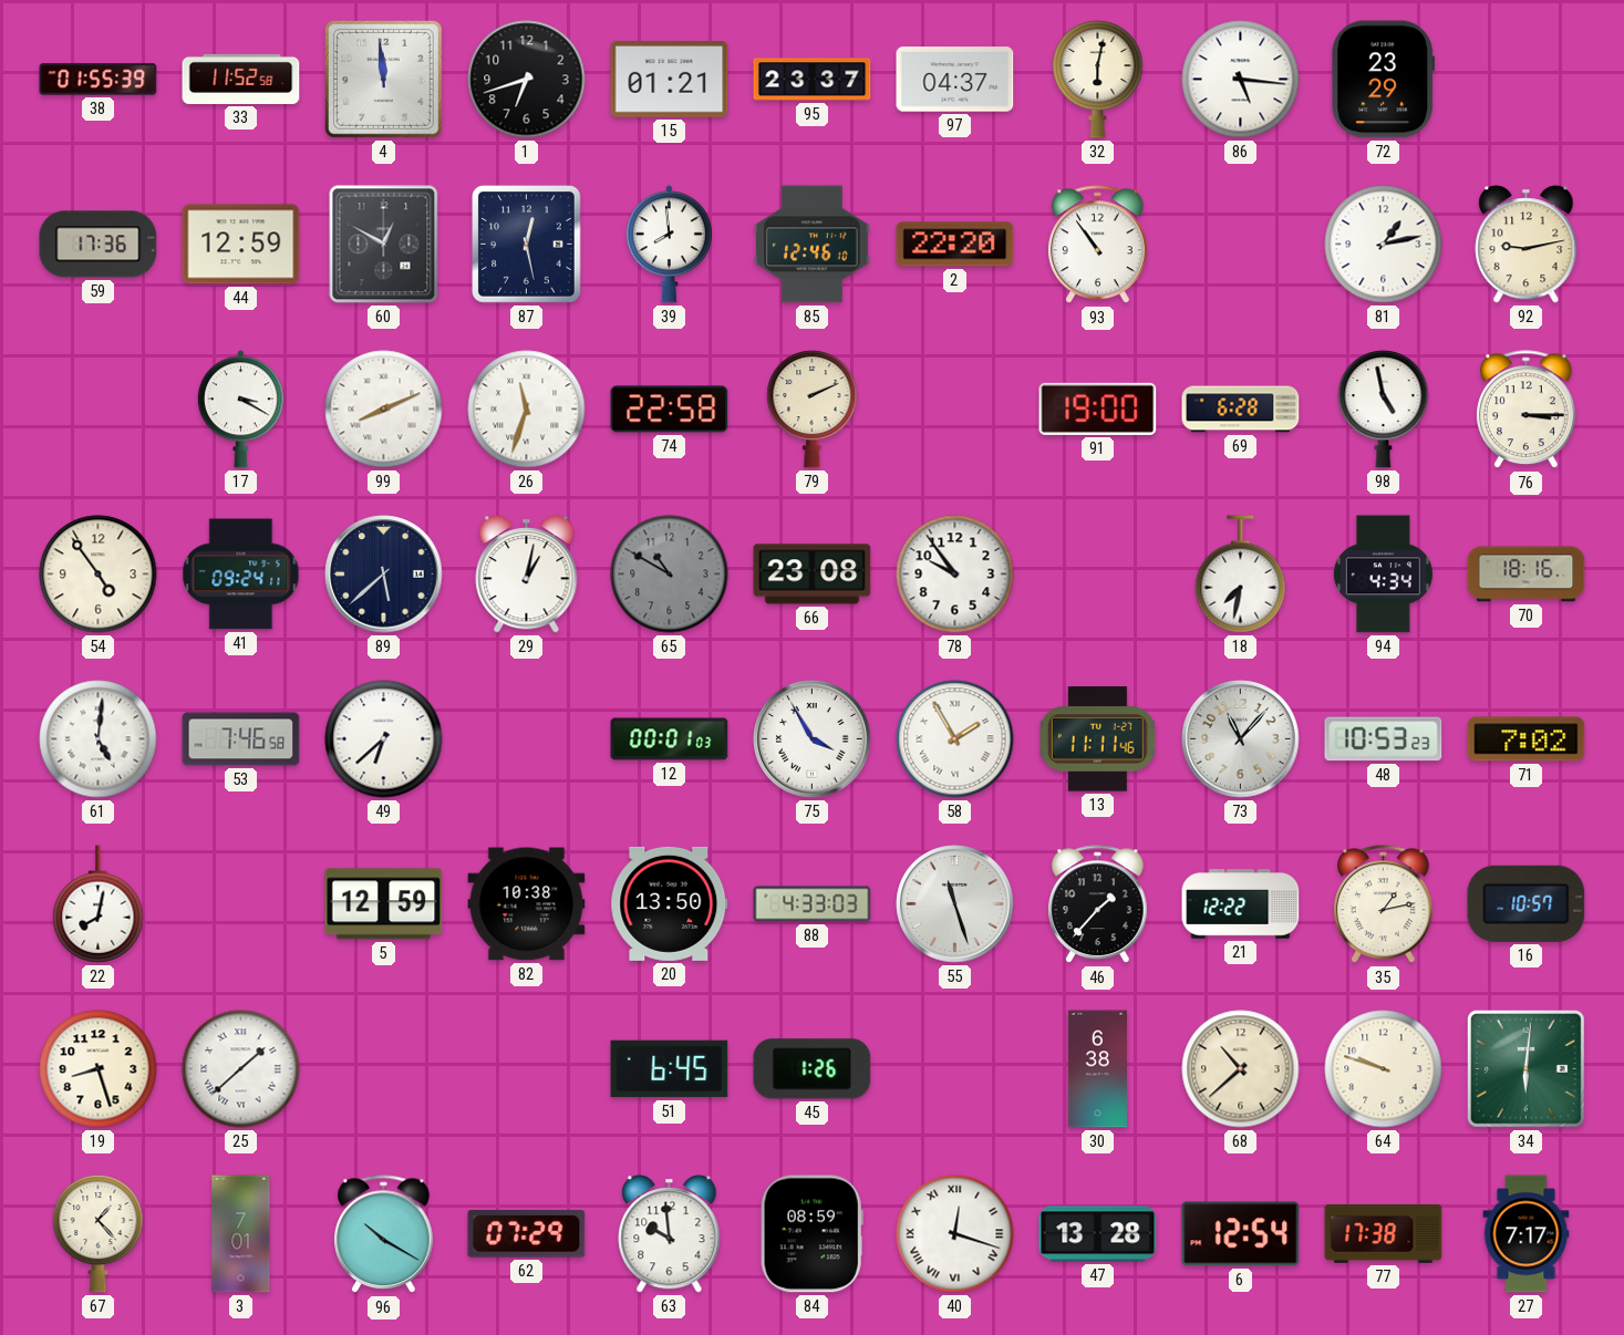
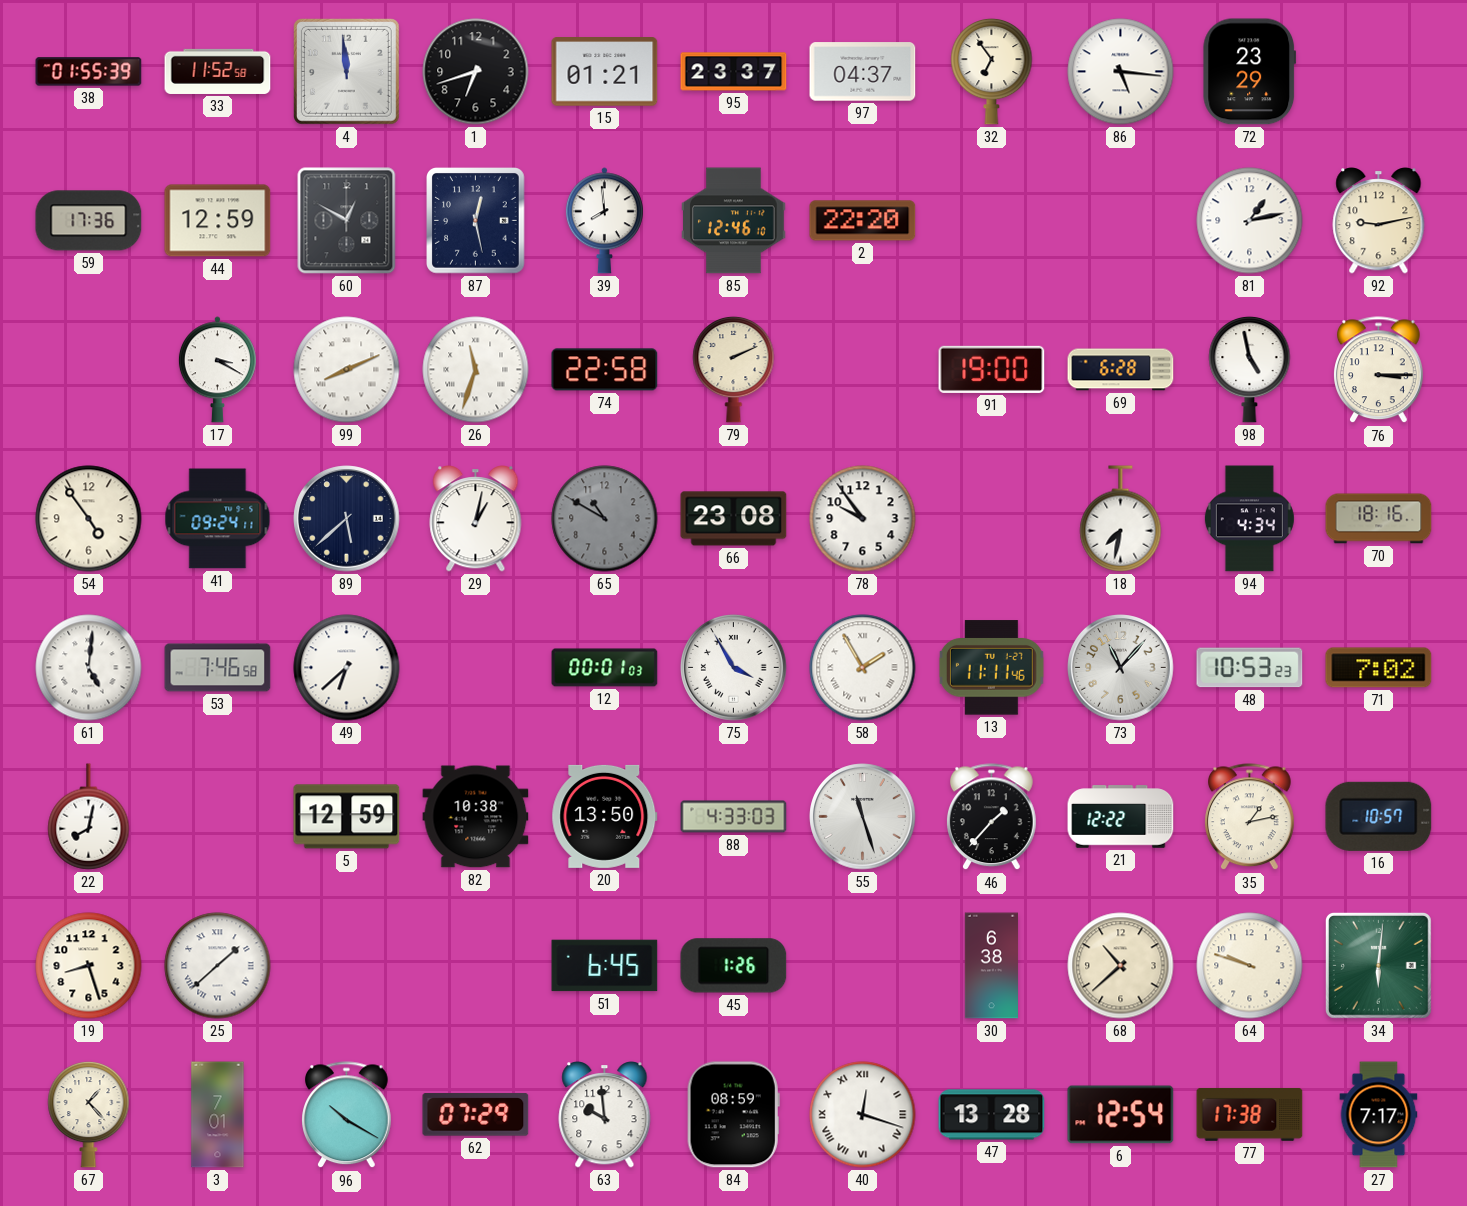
32: 6:02 -> 6:54
93: 10:54 -> none
